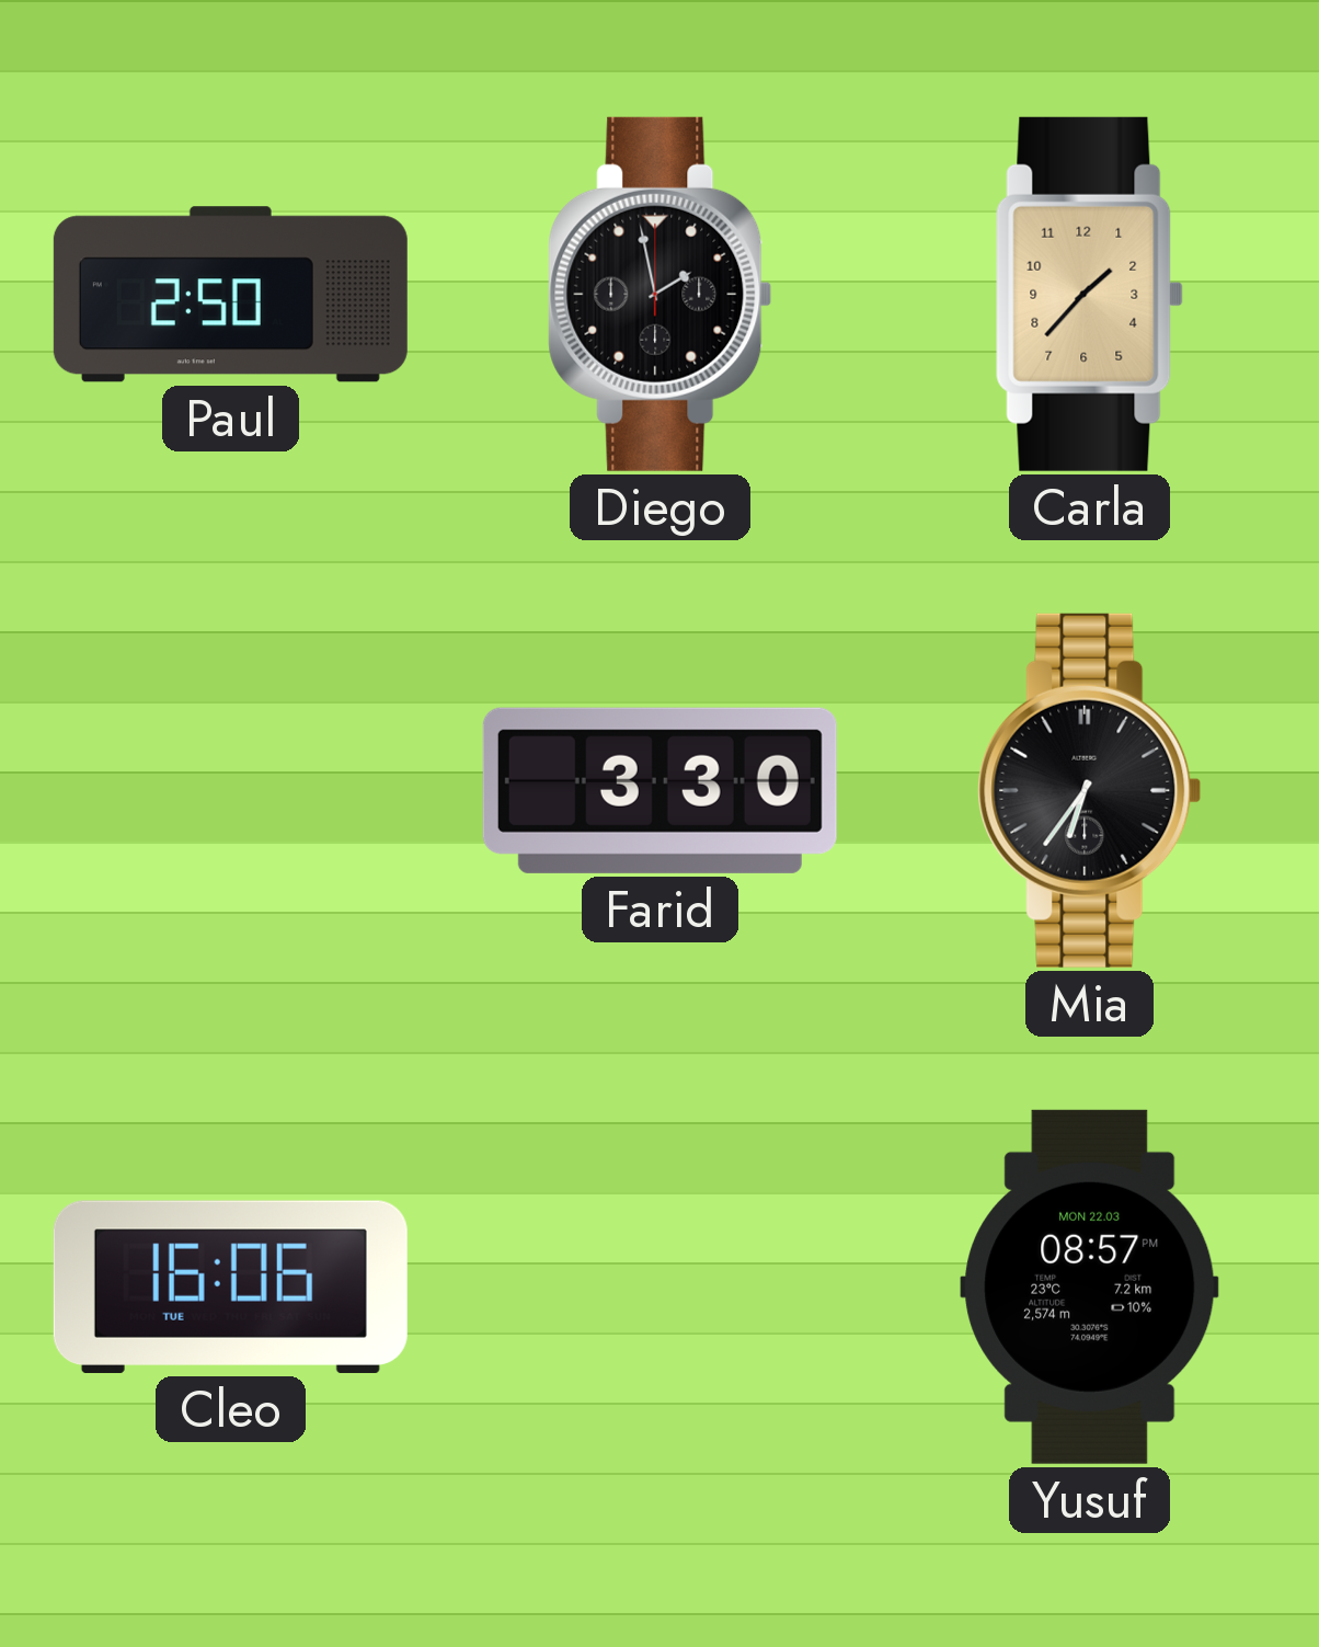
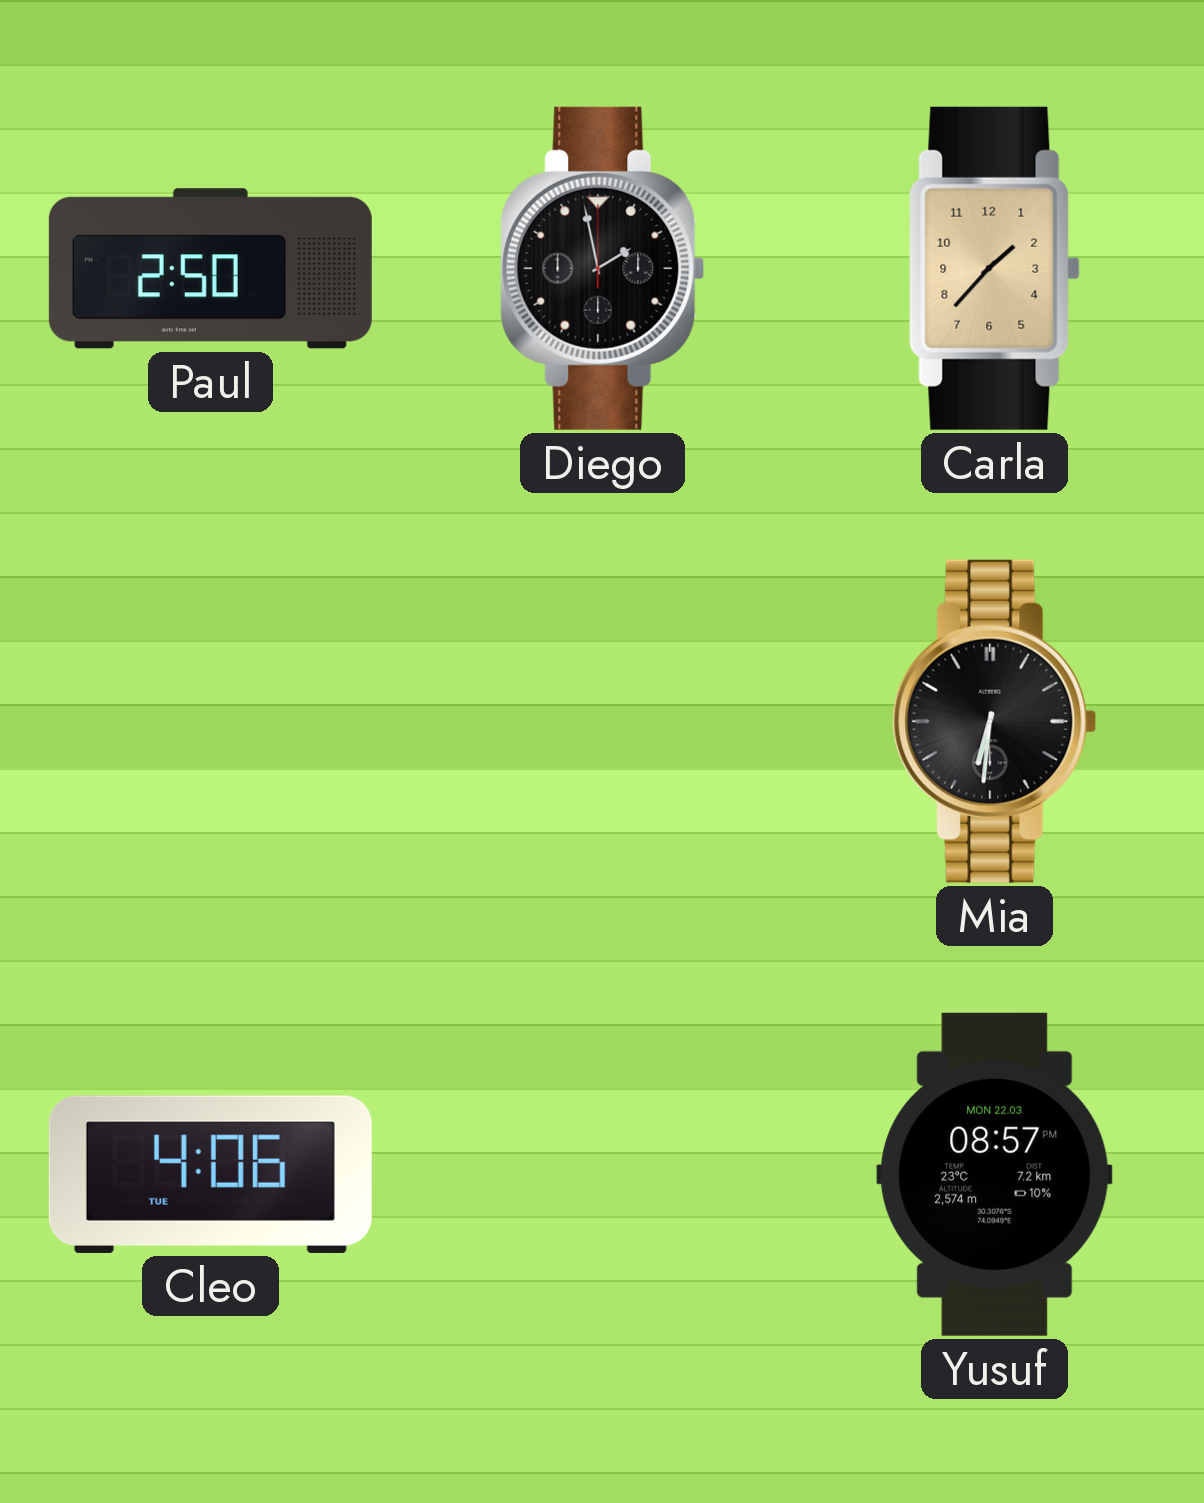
Farid: 3:30 -> none
Mia: 6:36 -> 6:31
Cleo: 16:06 -> 4:06
